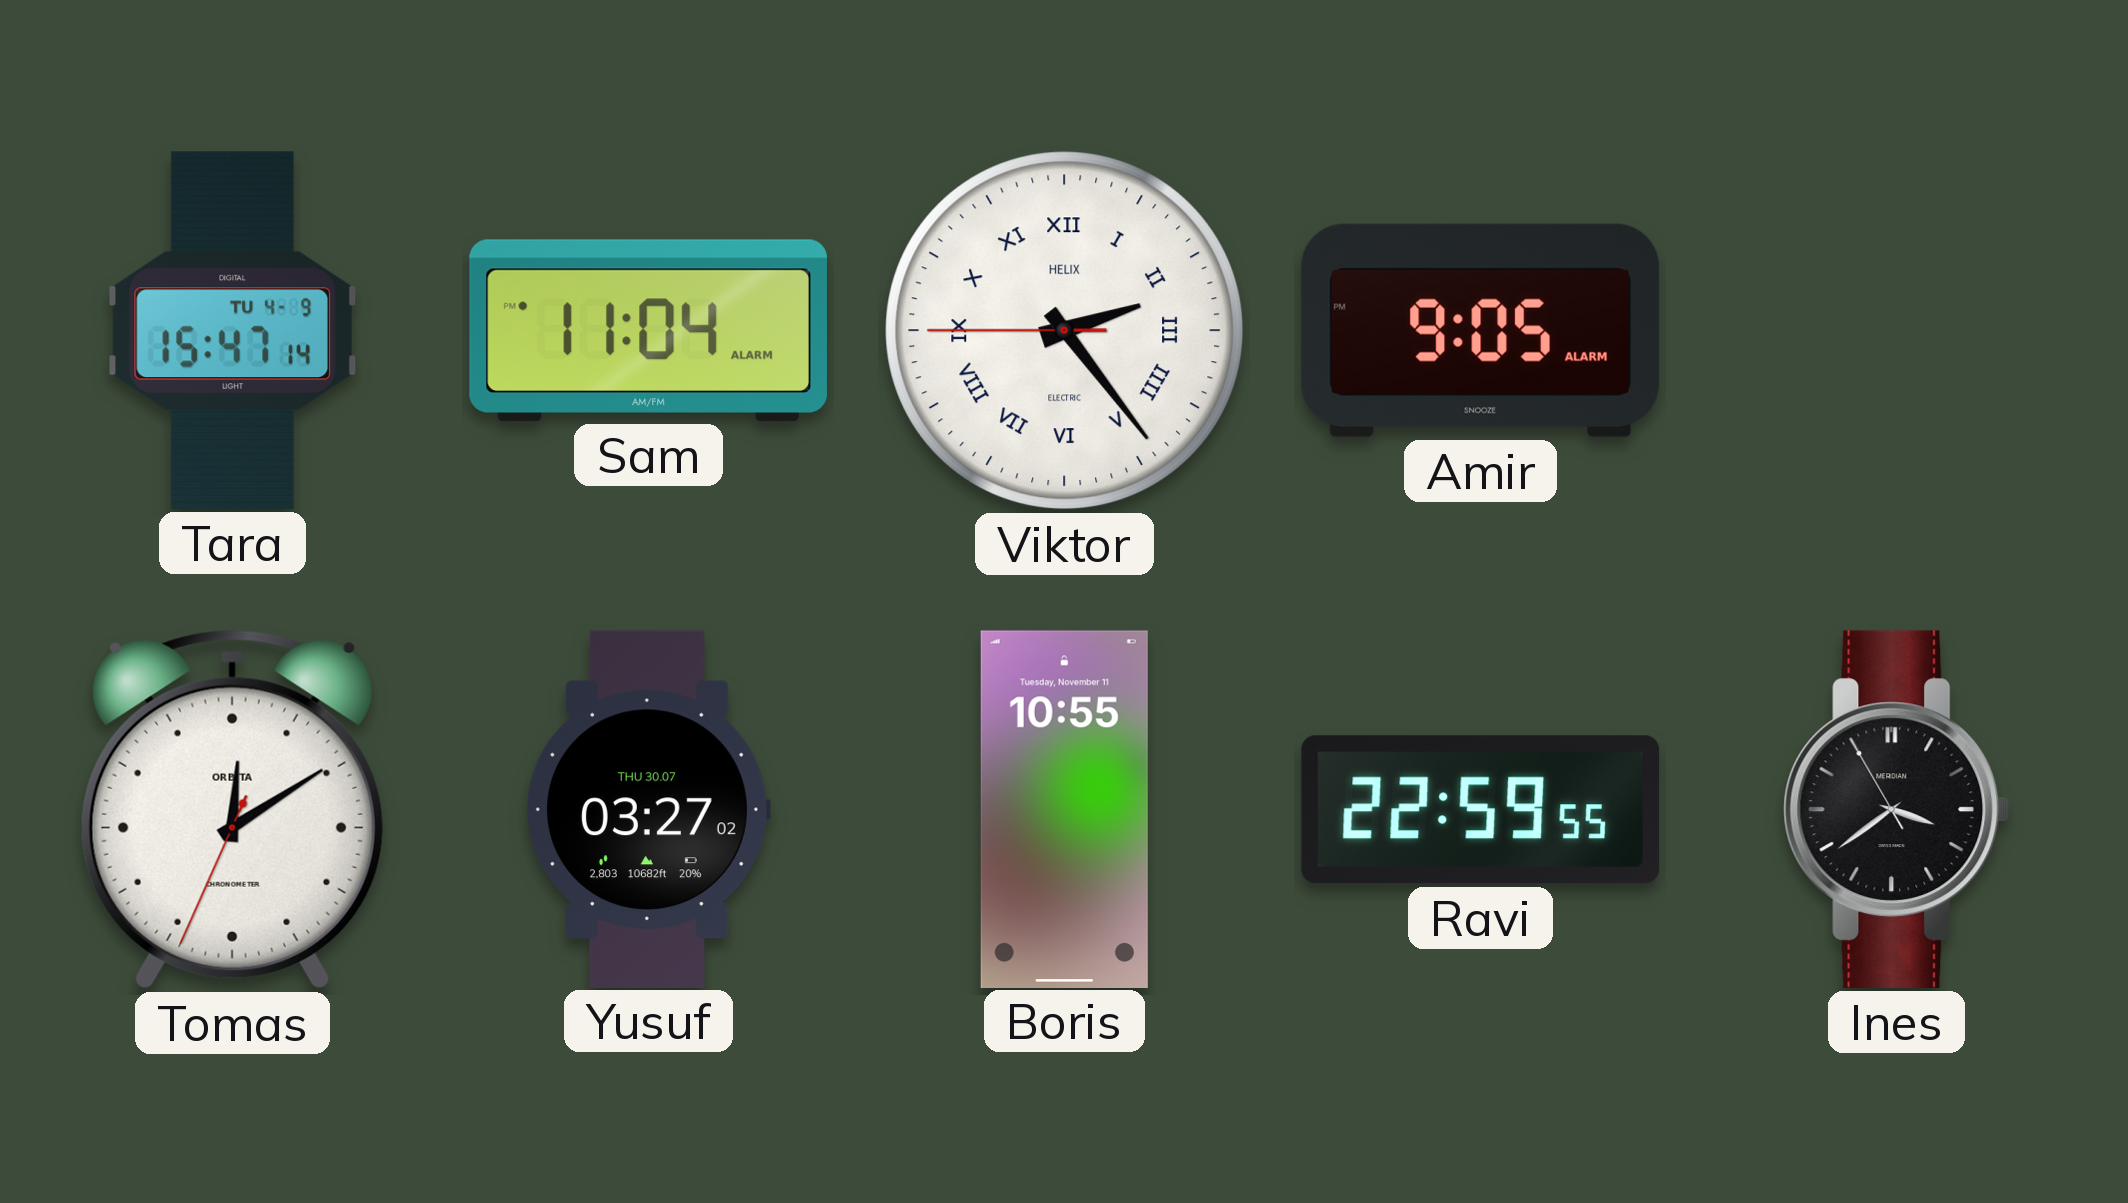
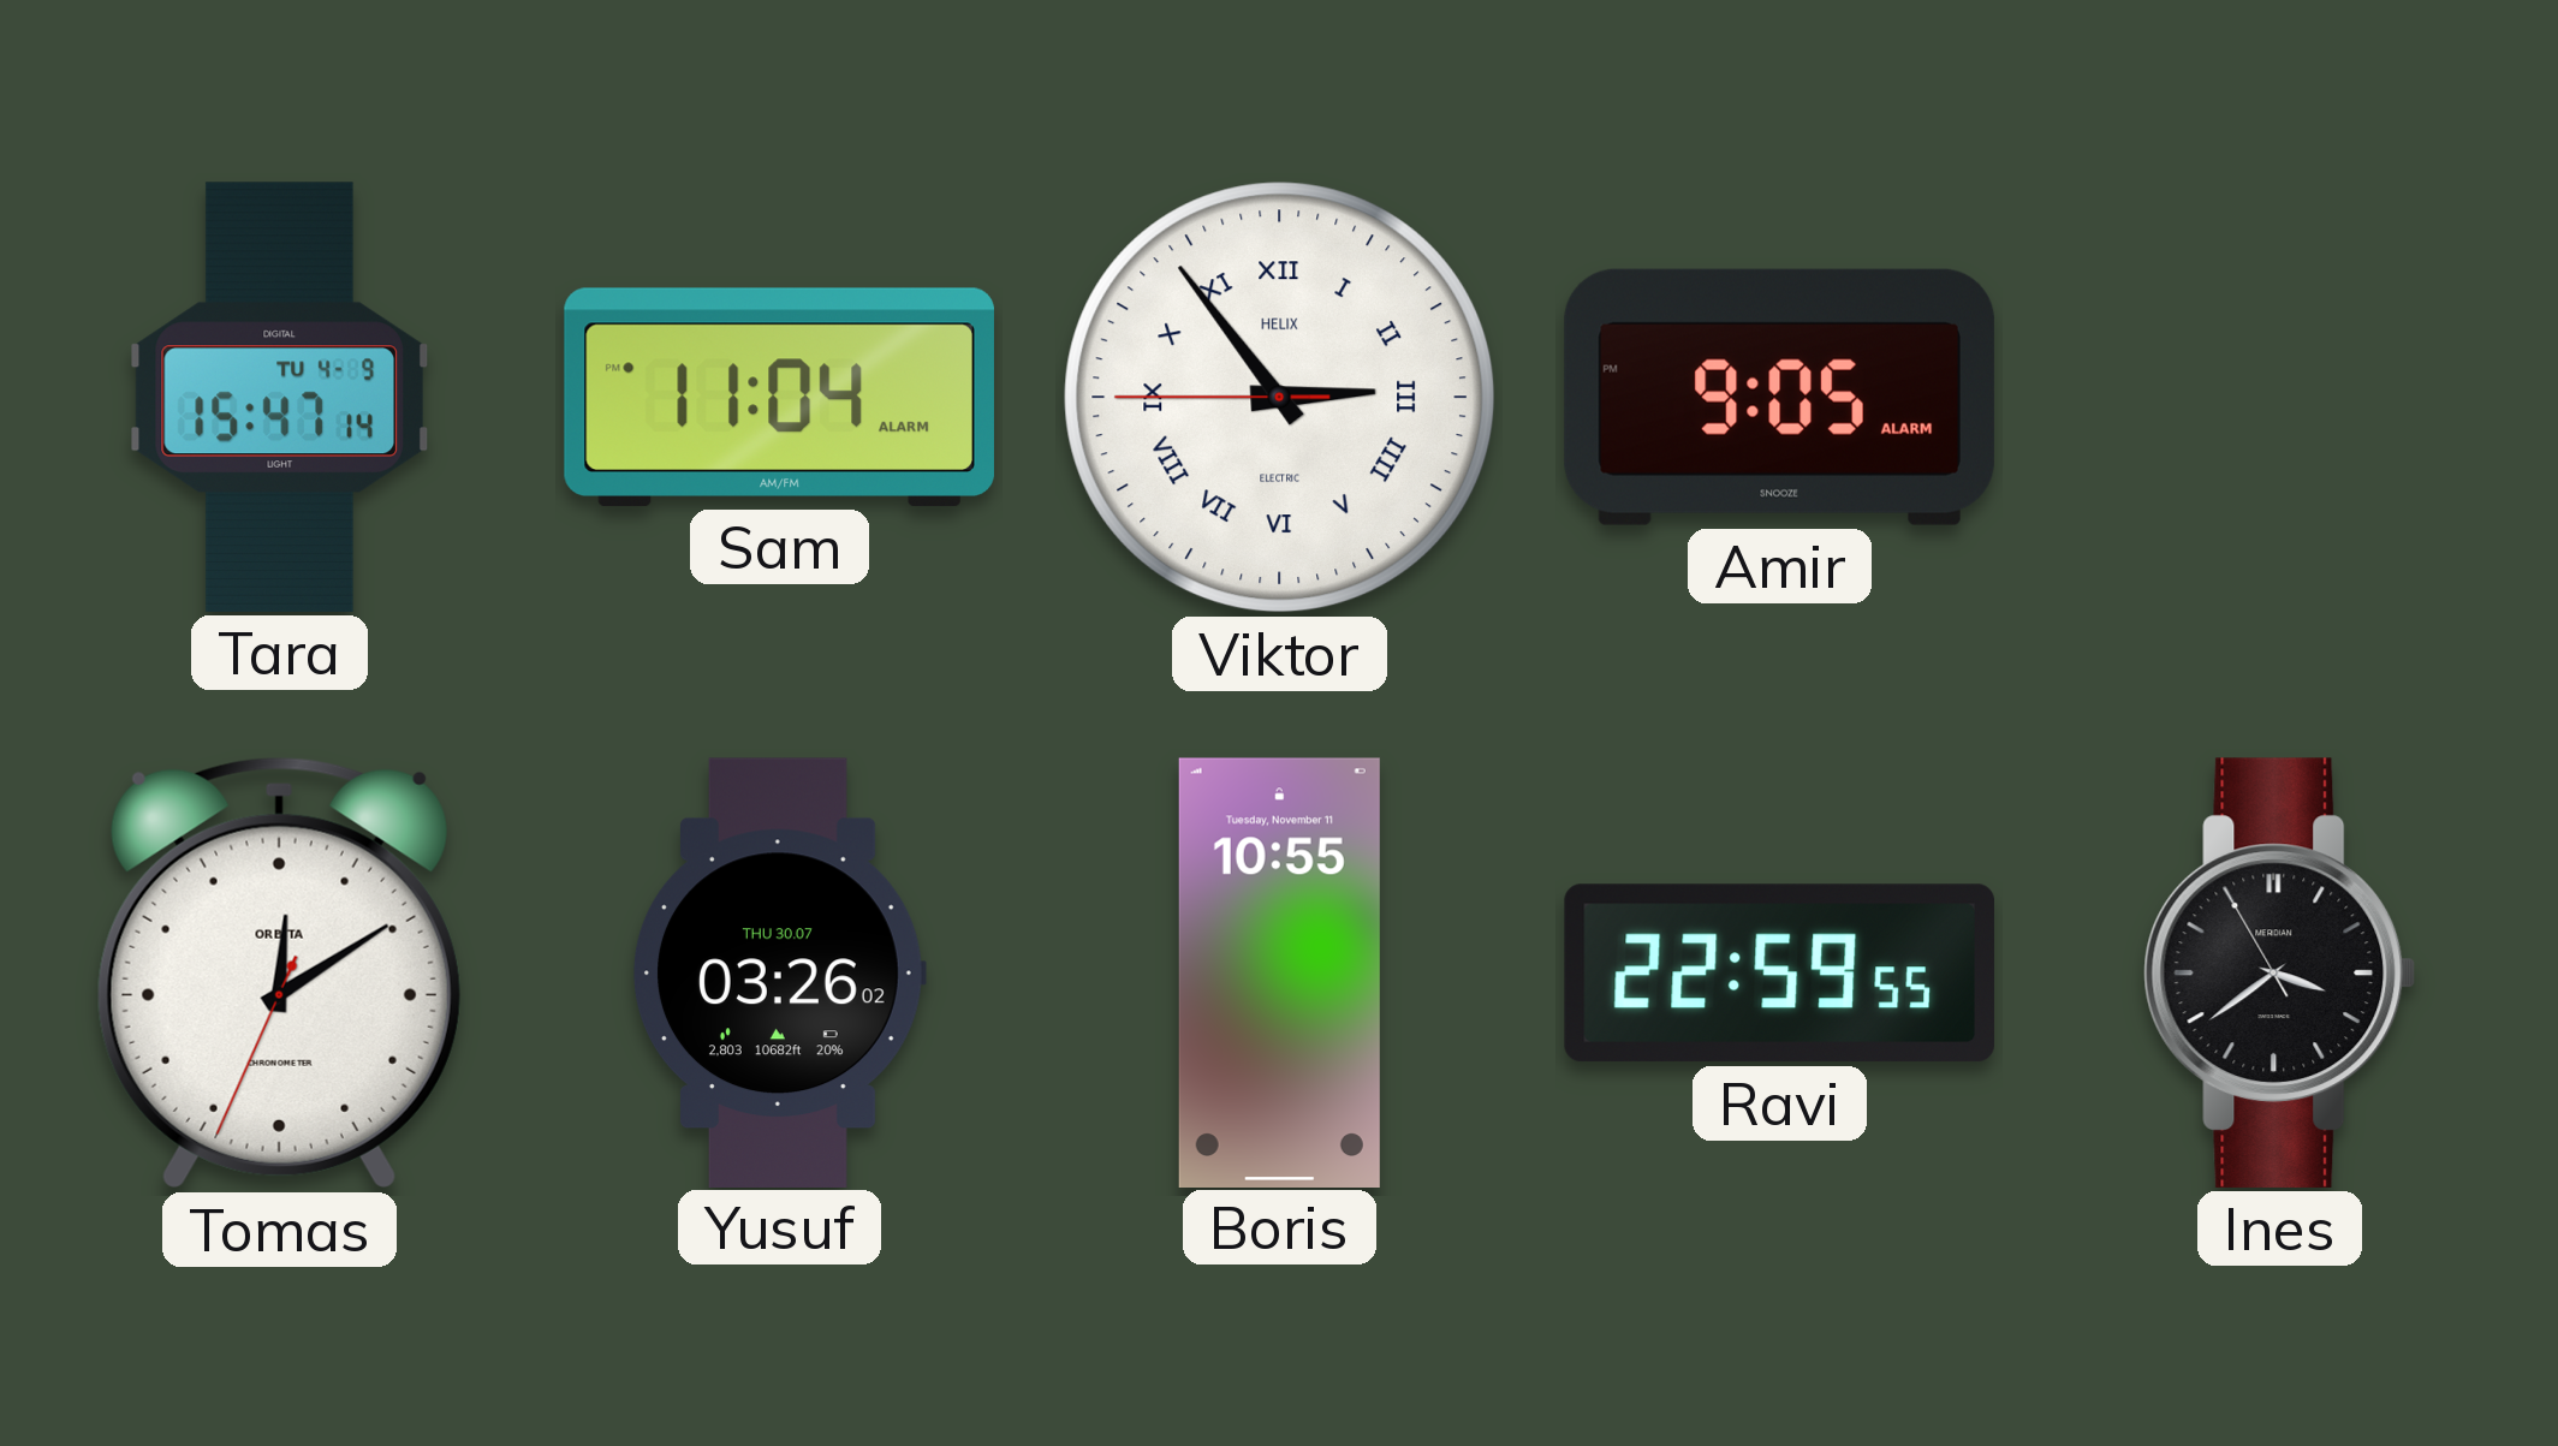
Viktor: 2:23 -> 2:53
Yusuf: 03:27 -> 03:26
